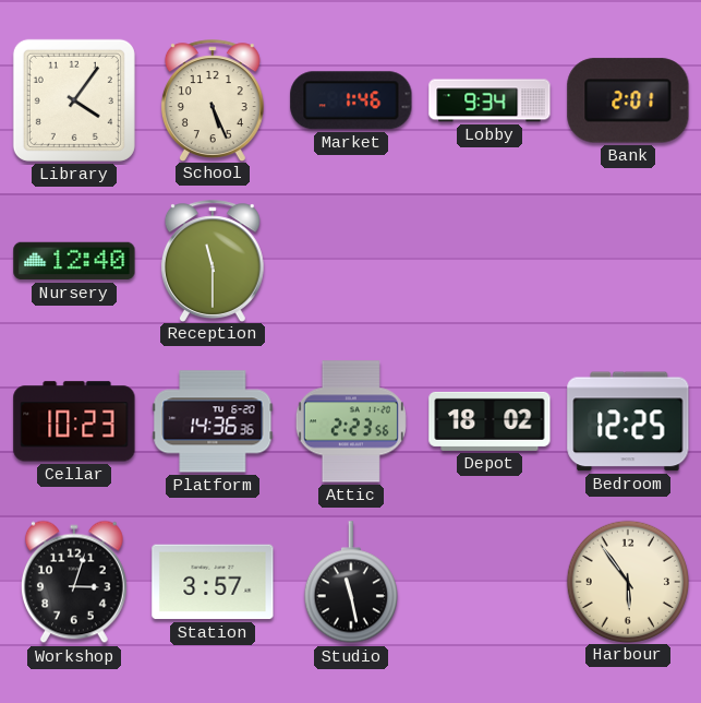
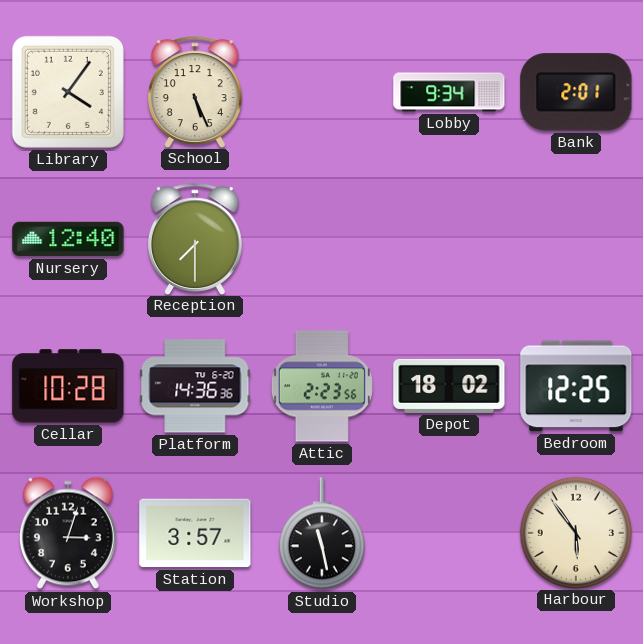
Market: 1:46 -> none
Reception: 11:30 -> 7:30
Cellar: 10:23 -> 10:28
